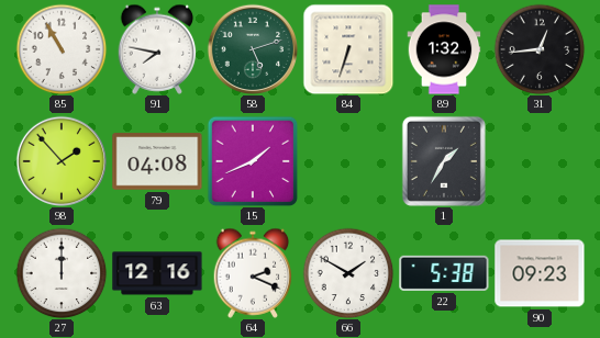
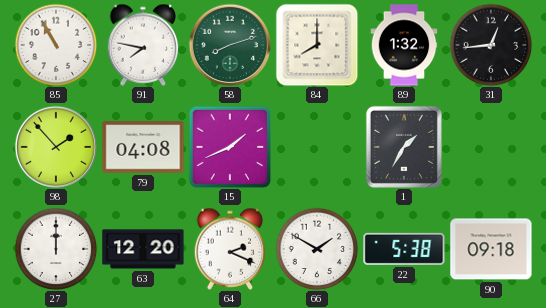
58: 5:12 -> 8:12
84: 6:33 -> 8:00
63: 12:16 -> 12:20
90: 09:23 -> 09:18
